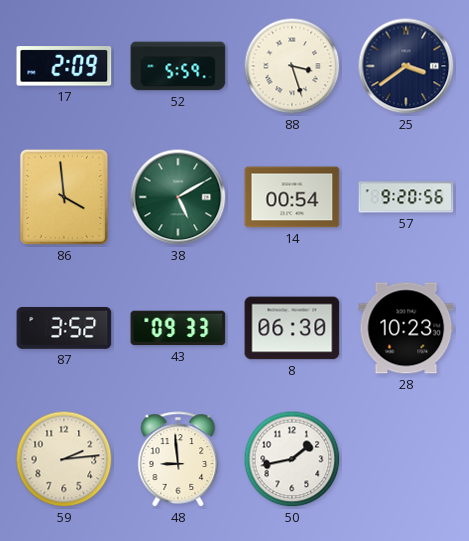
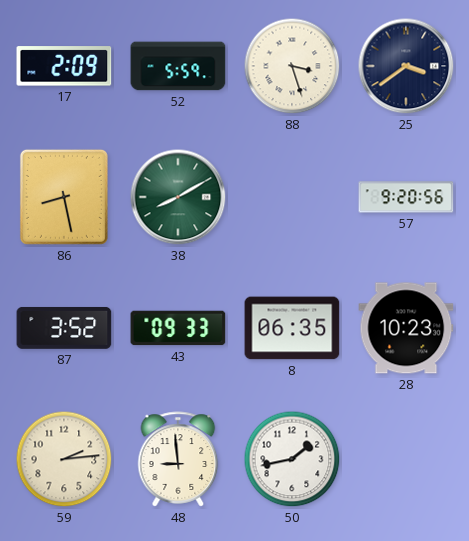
86: 3:59 -> 8:28
38: 5:10 -> 8:10
14: 00:54 -> none
8: 06:30 -> 06:35
